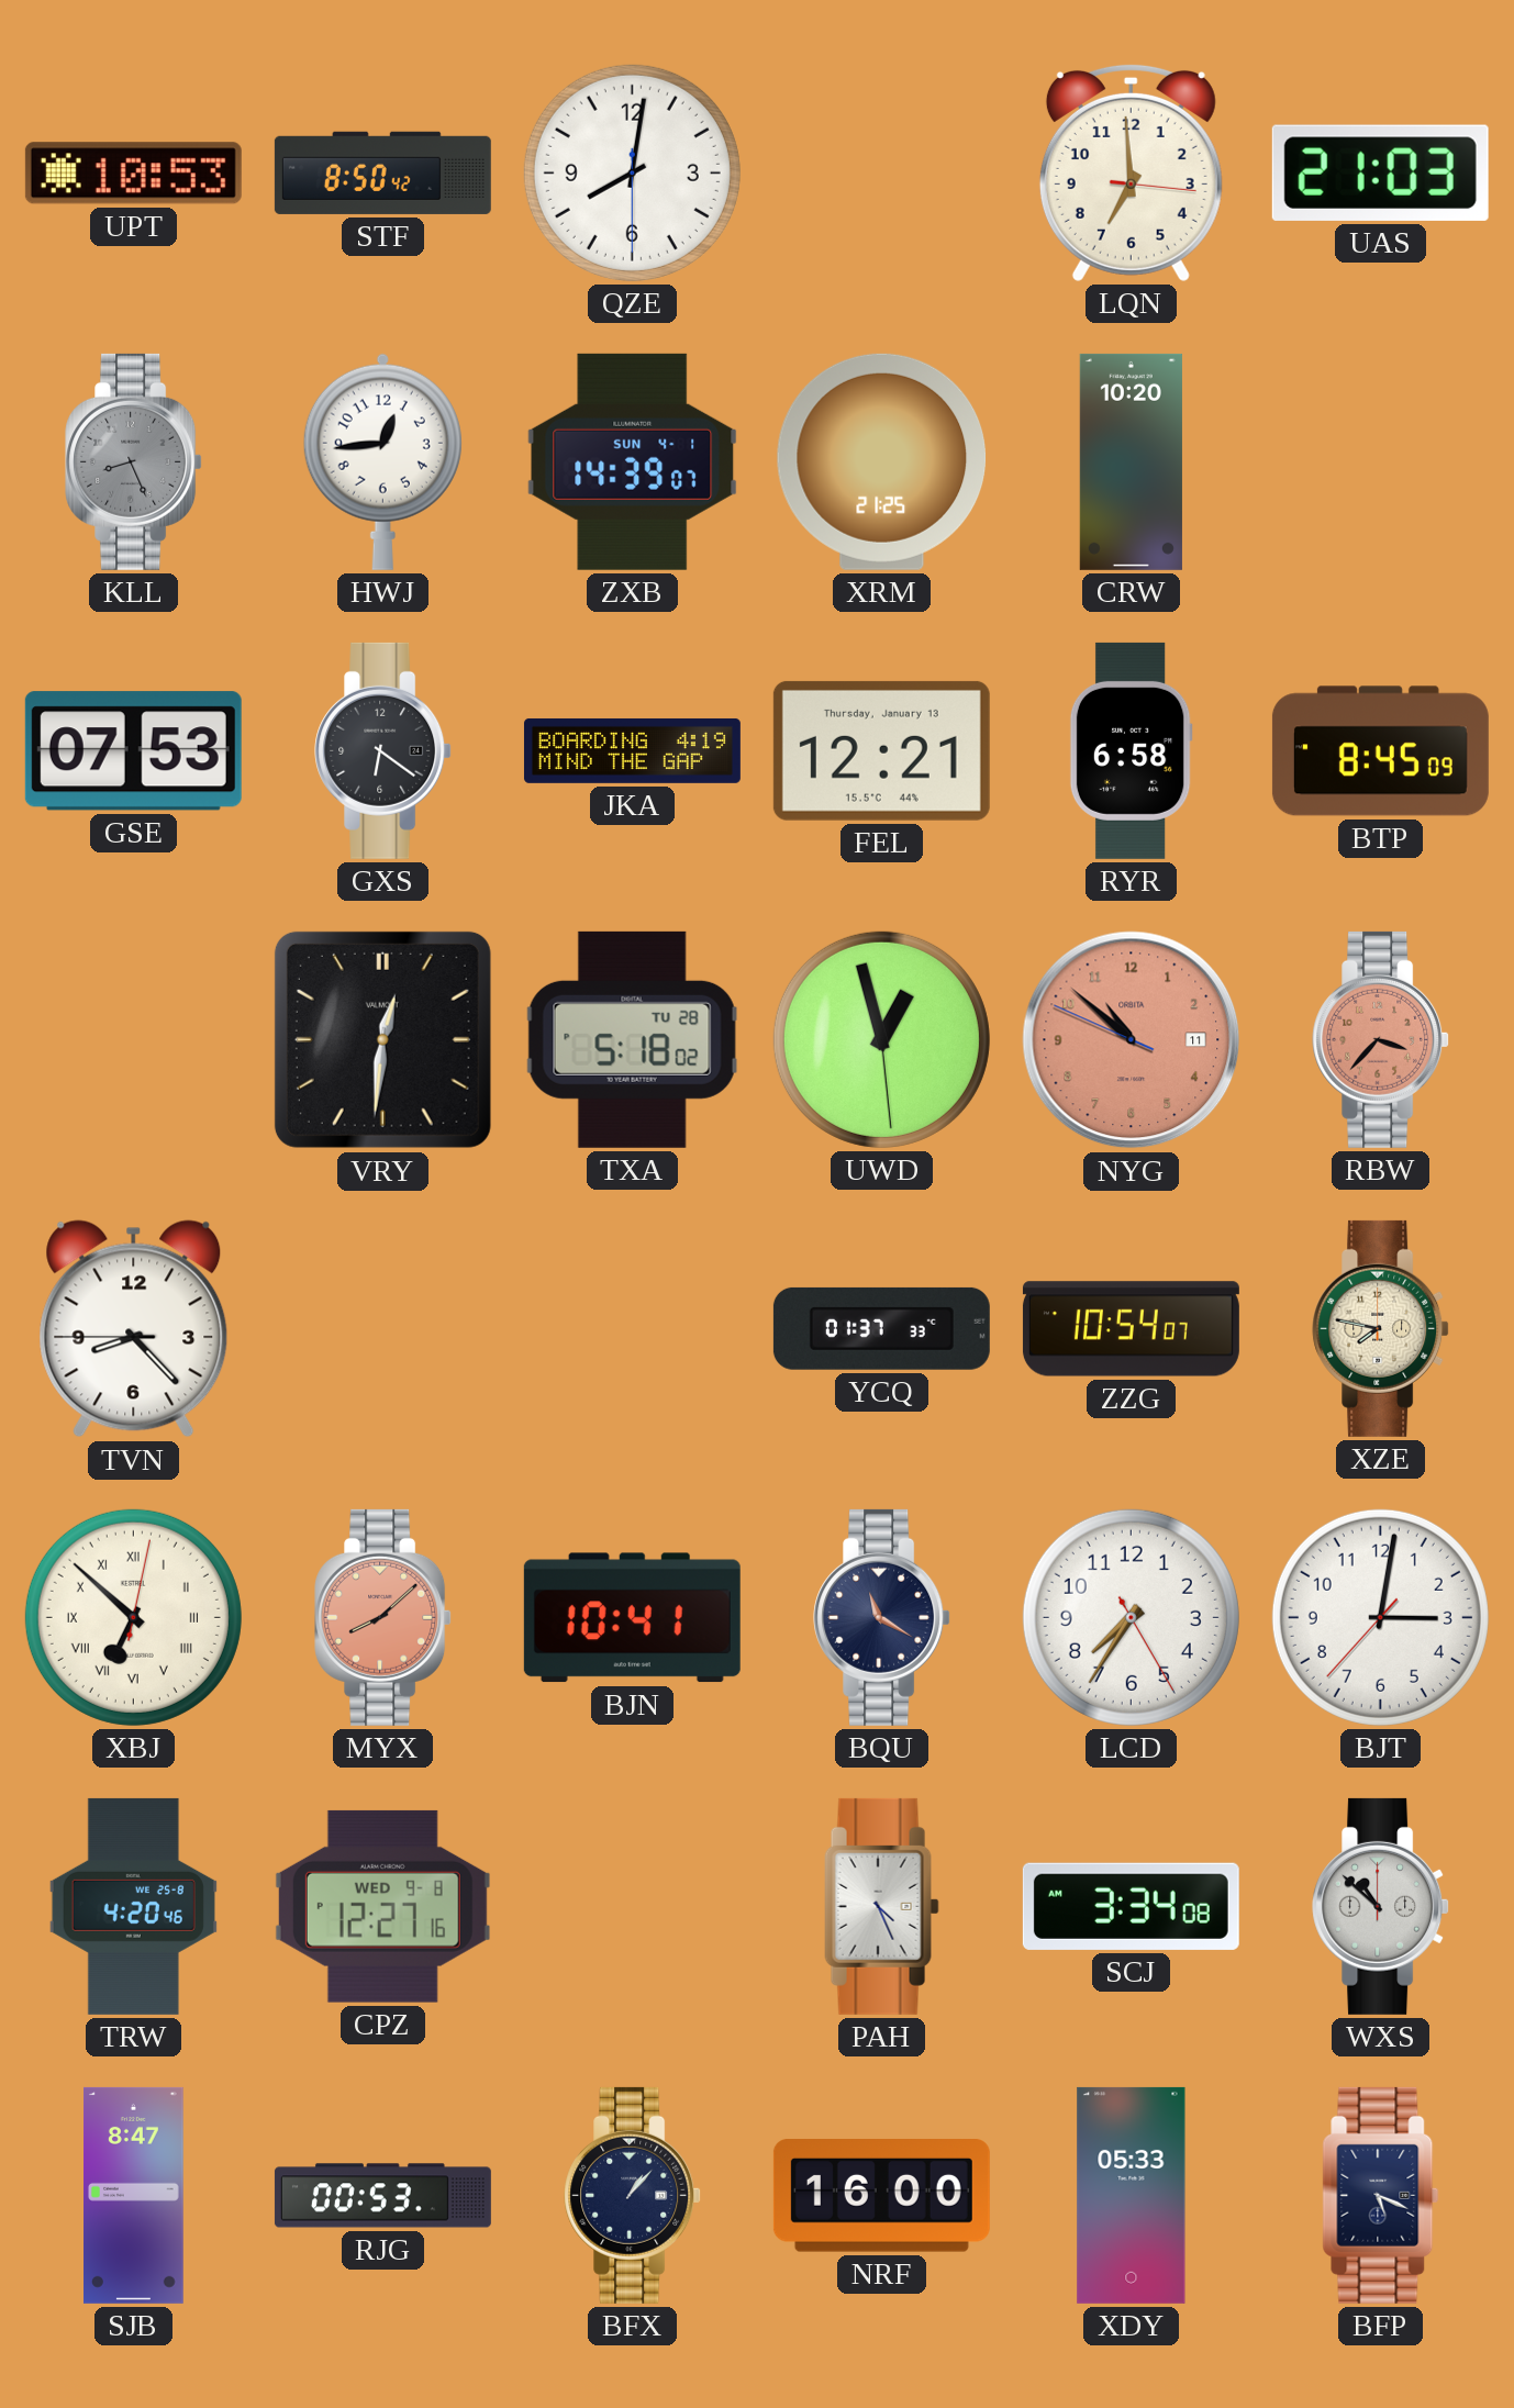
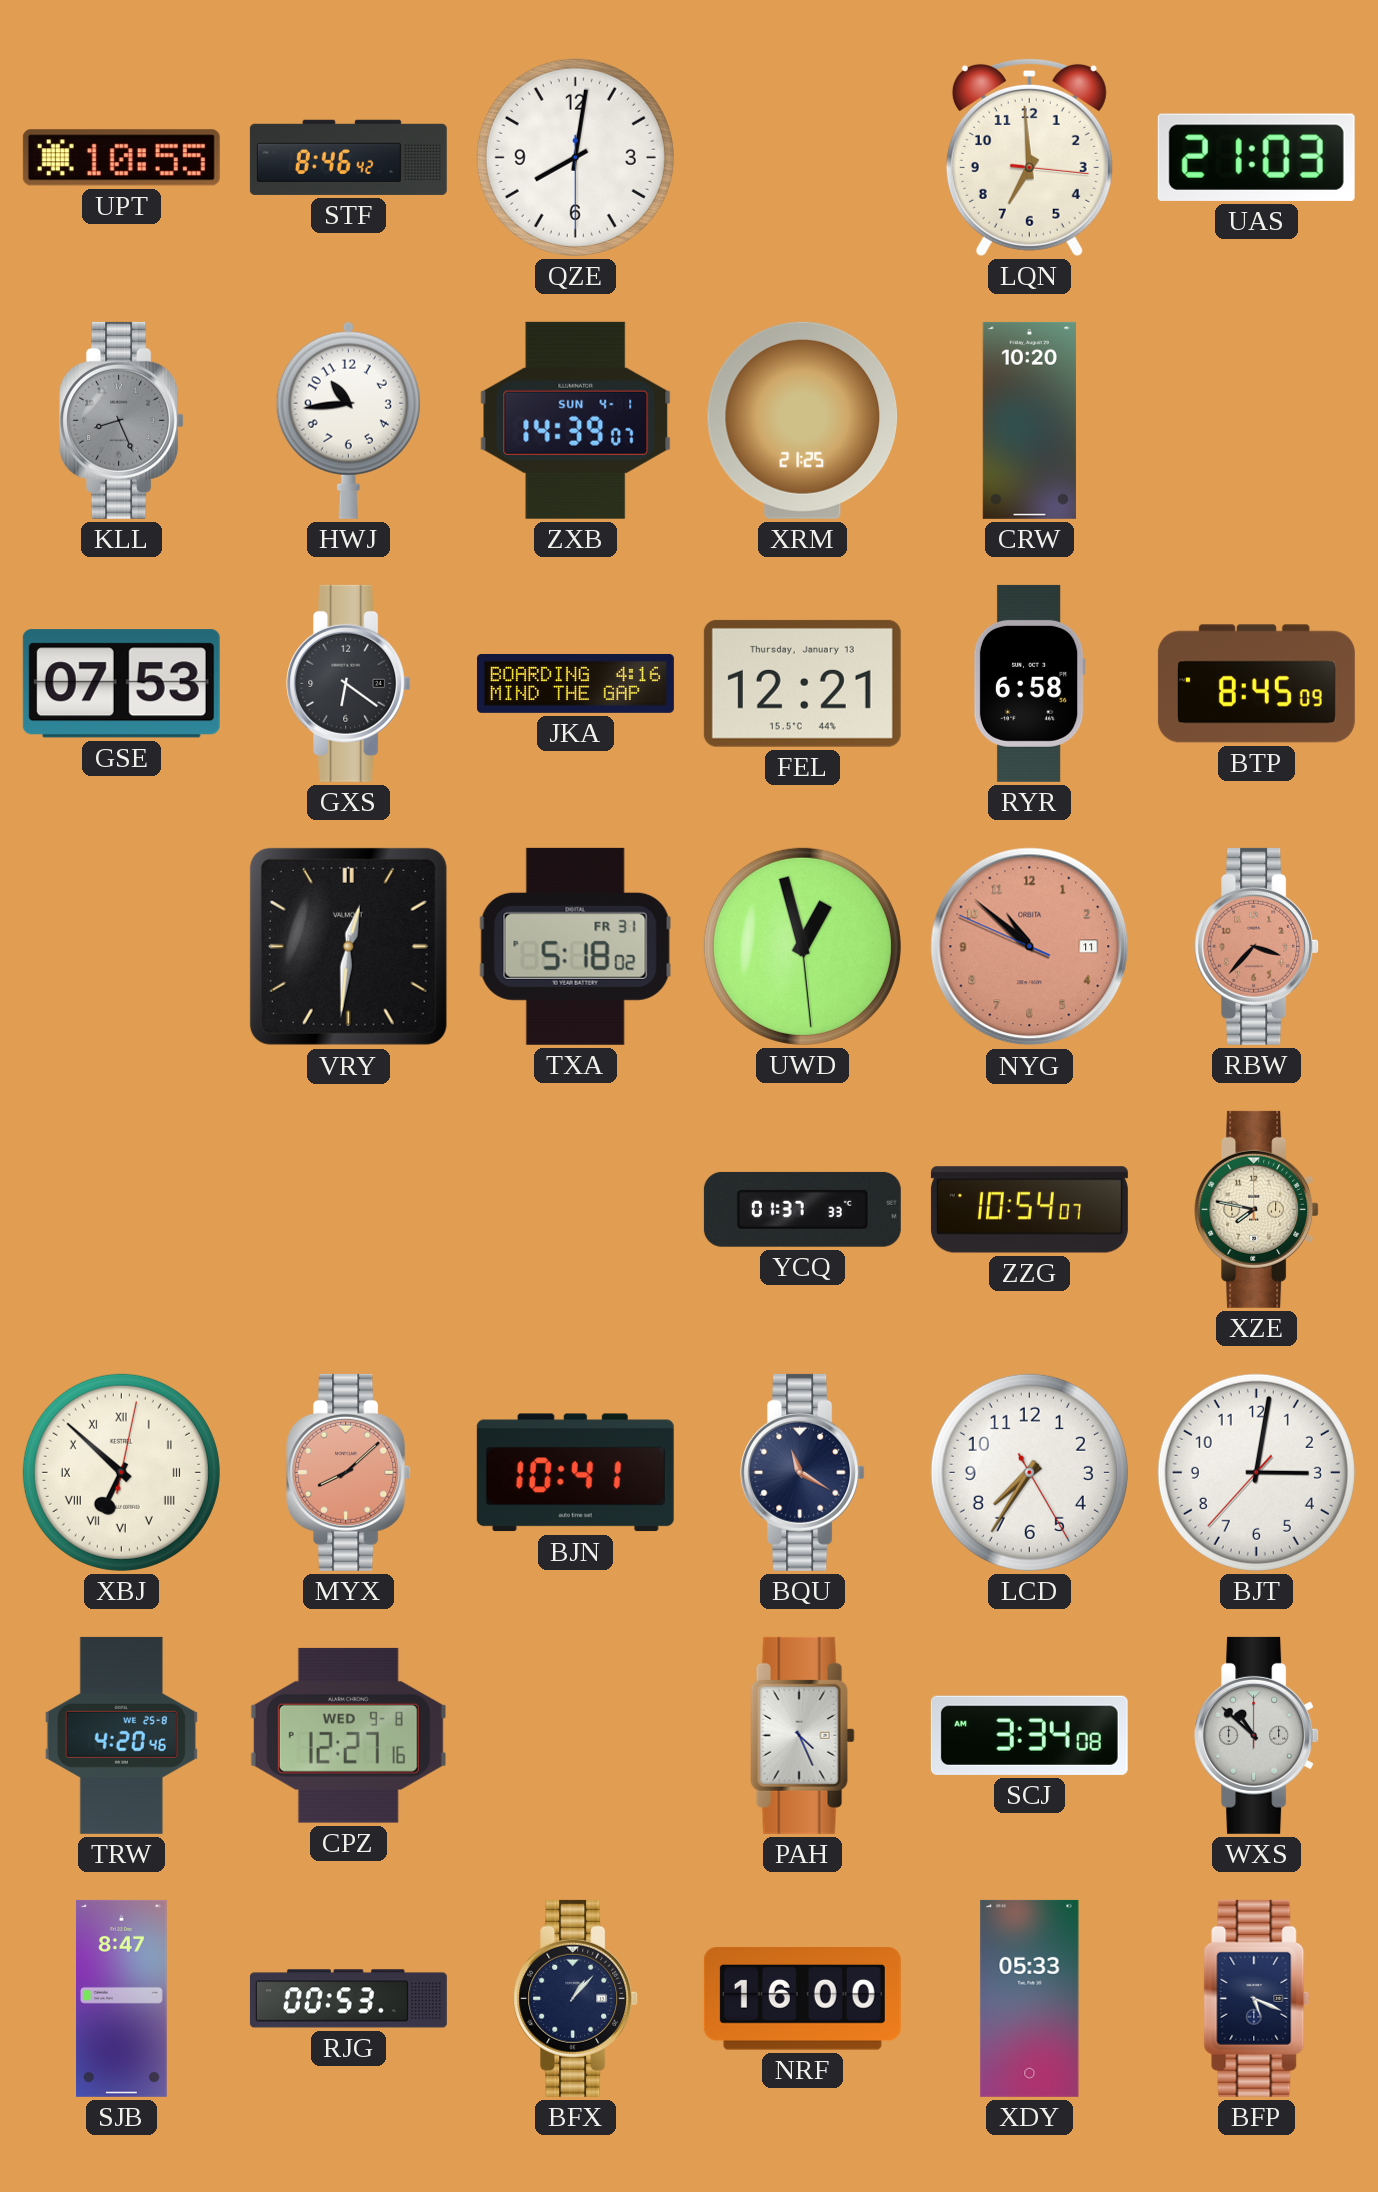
UPT: 10:53 -> 10:55
STF: 8:50 -> 8:46
HWJ: 12:44 -> 10:44
JKA: 4:19 -> 4:16
TXA date: TU 28 -> FR 31
TVN: 8:22 -> none
